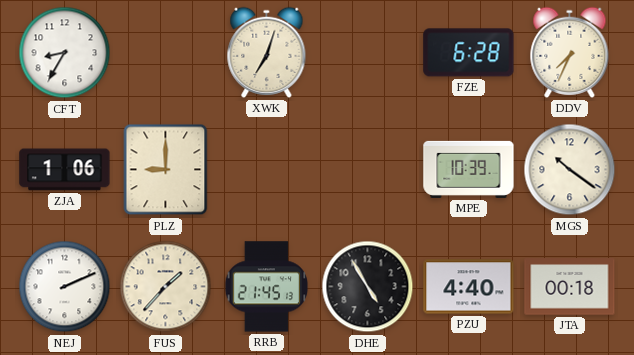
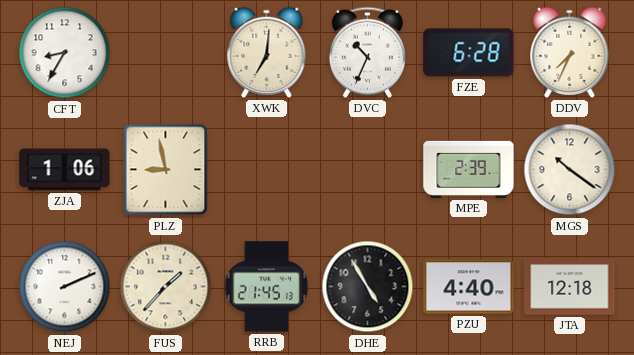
XWK: 7:03 -> 7:01
DVC: none -> 10:34
PLZ: 9:00 -> 8:58
MPE: 10:39 -> 2:39
JTA: 00:18 -> 12:18
